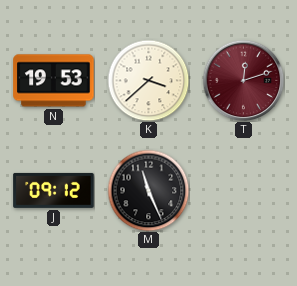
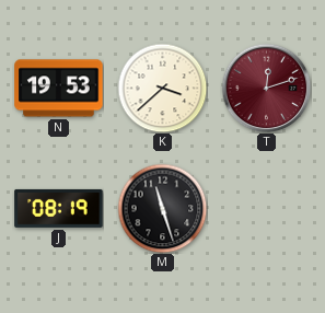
J: 09:12 -> 08:19
M: 11:26 -> 11:27
